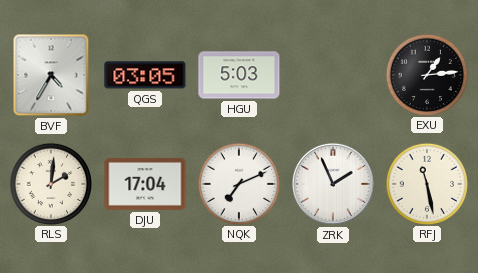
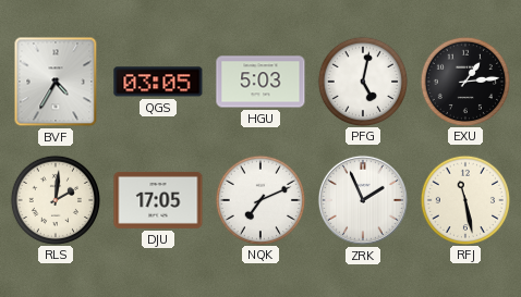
PFG: none -> 5:02
DJU: 17:04 -> 17:05
